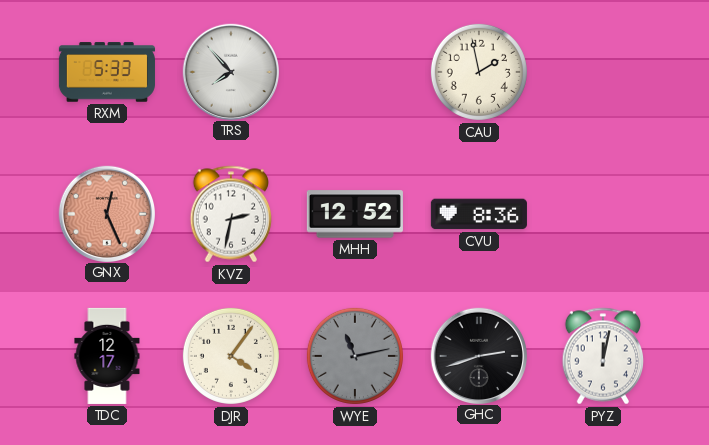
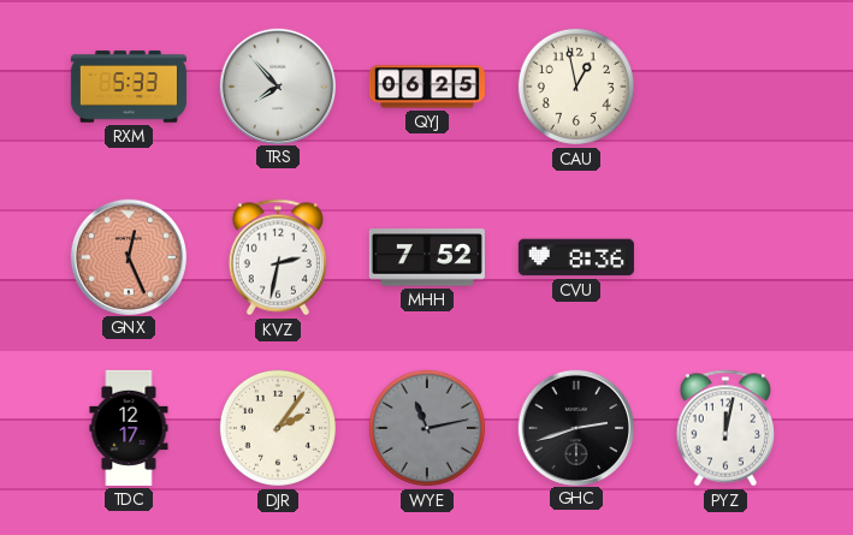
QYJ: none -> 06:25
CAU: 1:58 -> 12:58
MHH: 12:52 -> 7:52
DJR: 4:06 -> 2:06
